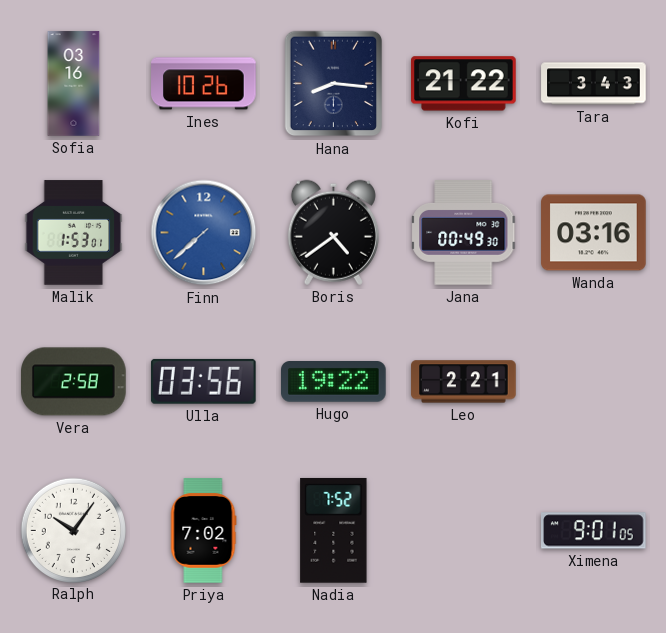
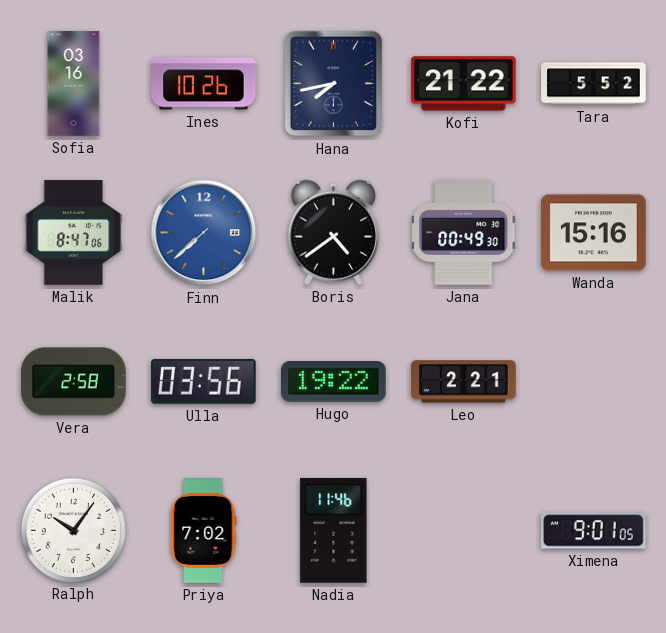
Hana: 8:16 -> 7:43
Tara: 3:43 -> 5:52
Malik: 1:53 -> 8:47
Wanda: 03:16 -> 15:16
Nadia: 7:52 -> 11:46
